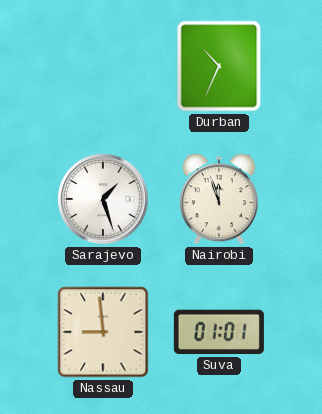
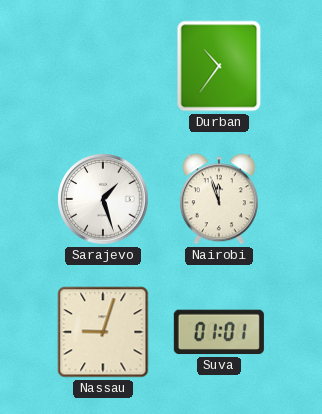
Durban: 10:34 -> 10:36
Nassau: 8:59 -> 9:03
